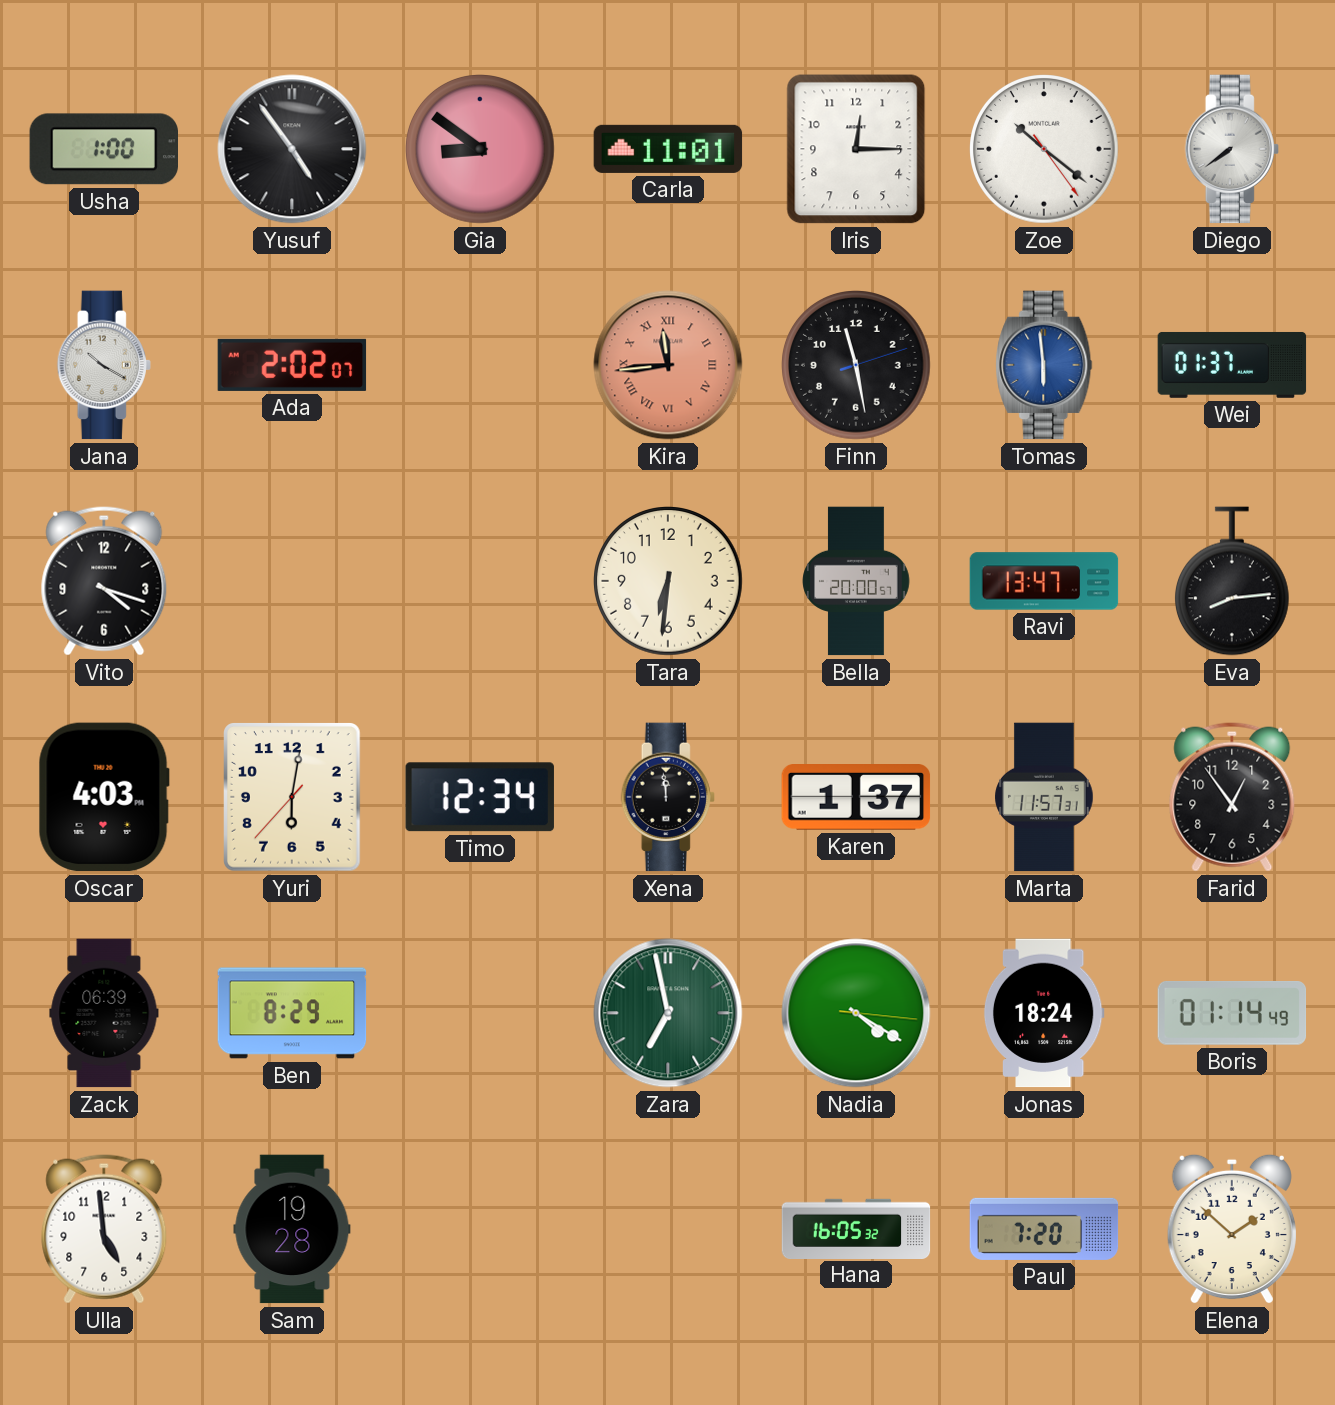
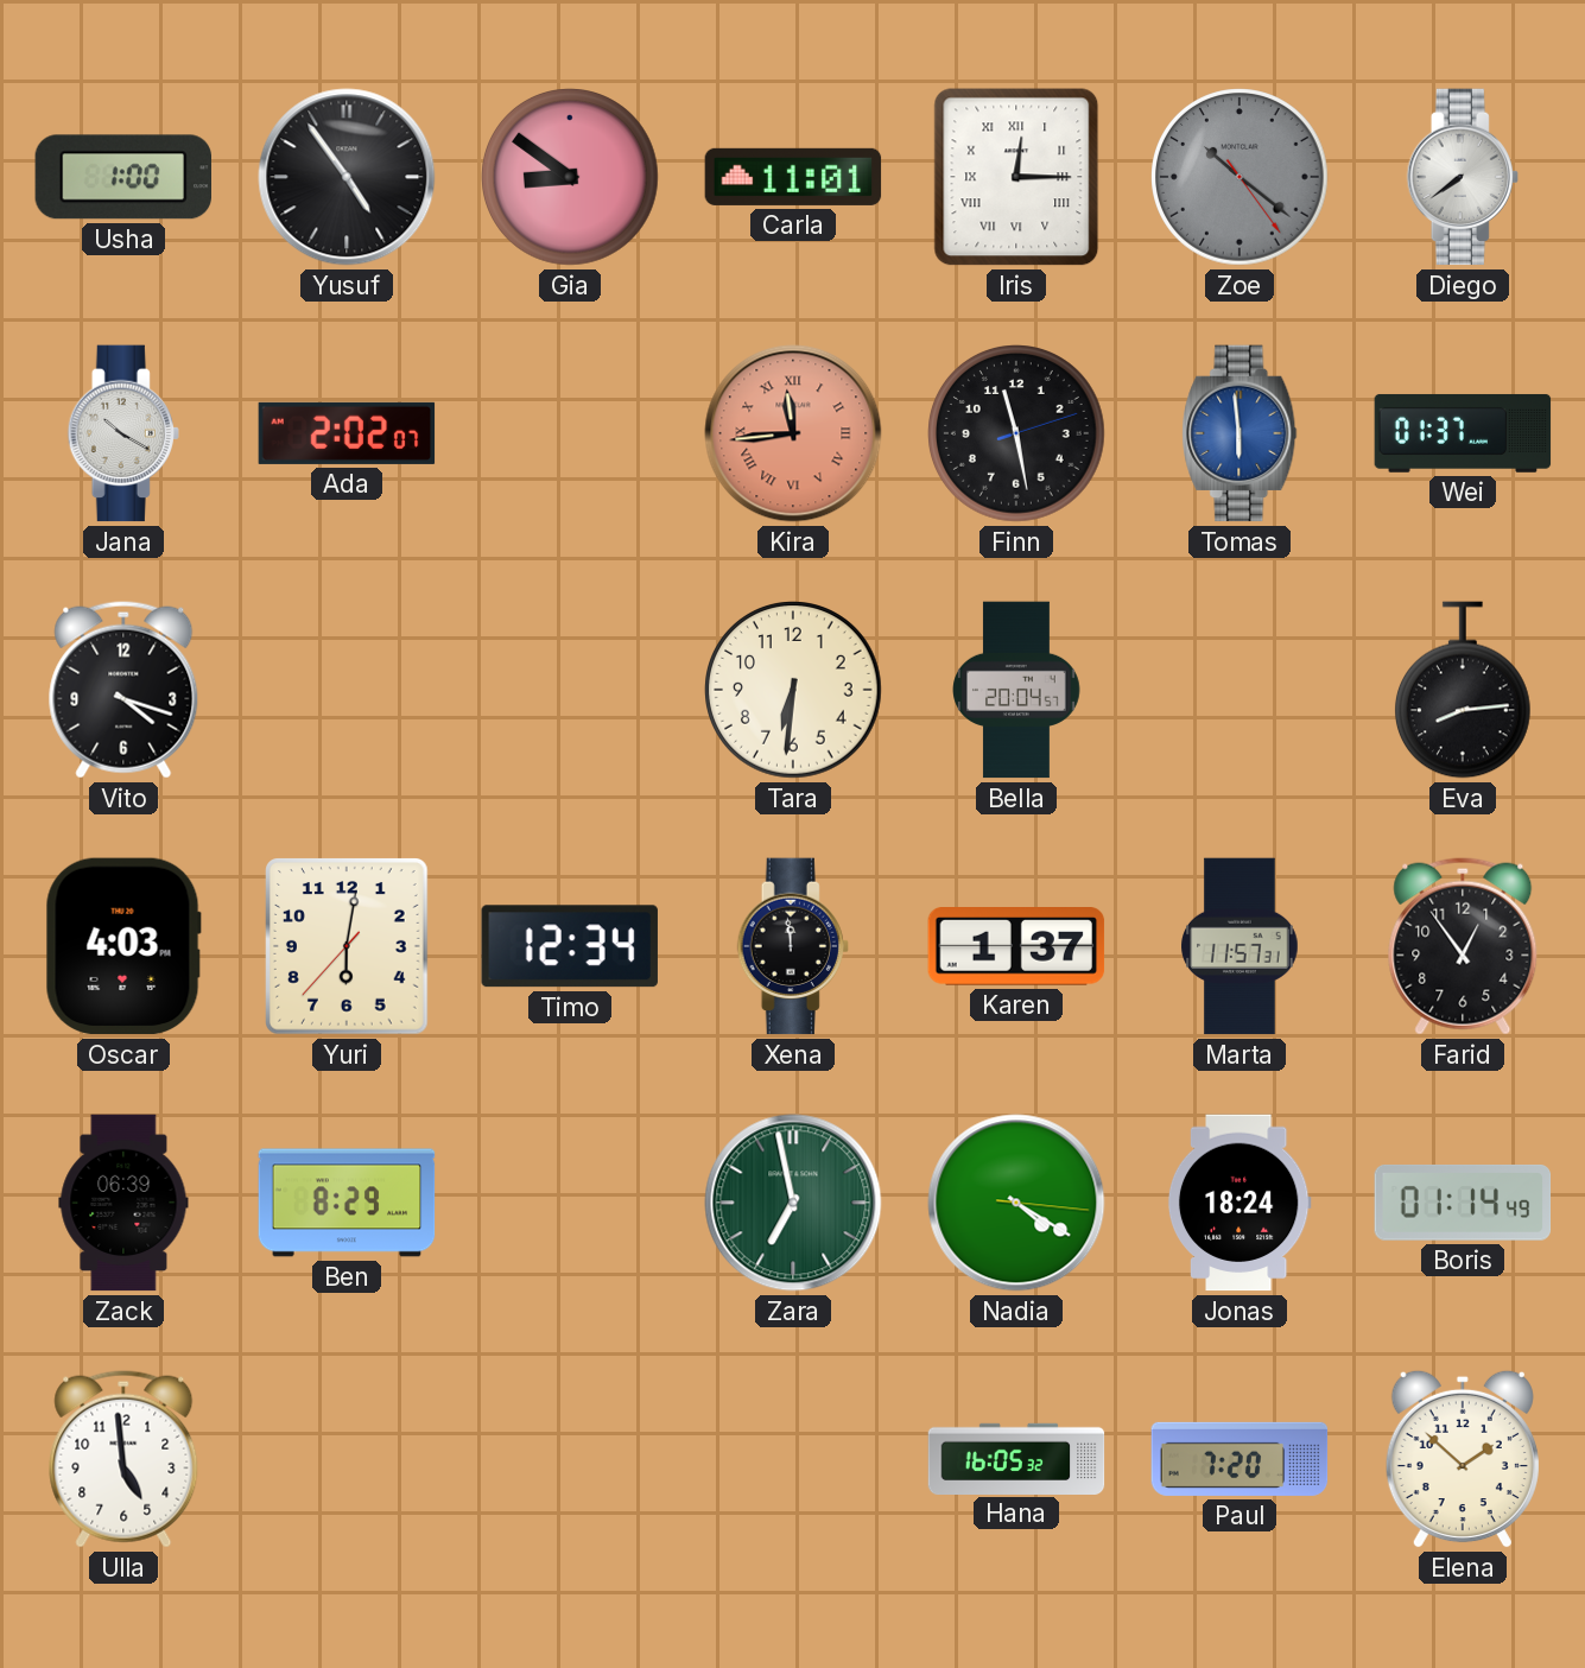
Iris numerals: Arabic -> Roman
Zoe dial: white -> grey
Bella: 20:00 -> 20:04
Ravi: 13:47 -> none
Sam: 19:28 -> none
